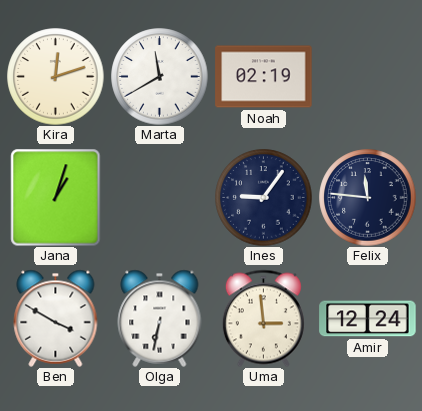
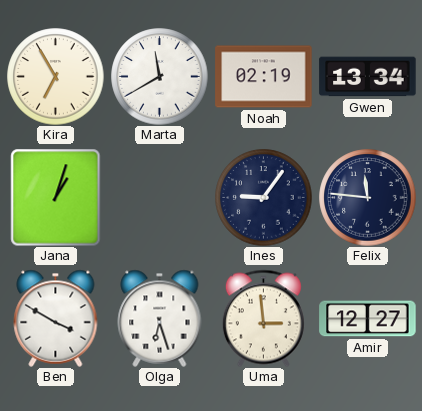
Kira: 12:12 -> 6:55
Gwen: none -> 13:34
Olga: 6:32 -> 6:27
Amir: 12:24 -> 12:27
